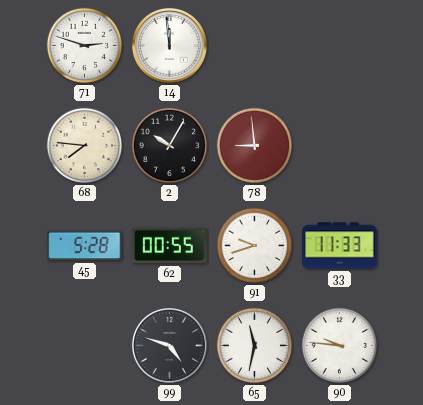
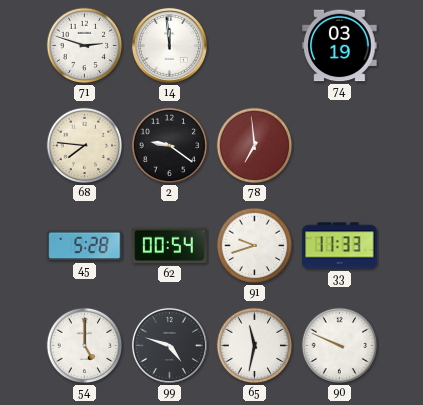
74: none -> 03:19
2: 10:05 -> 9:21
78: 8:59 -> 6:59
62: 00:55 -> 00:54
54: none -> 5:00
90: 9:46 -> 9:49
